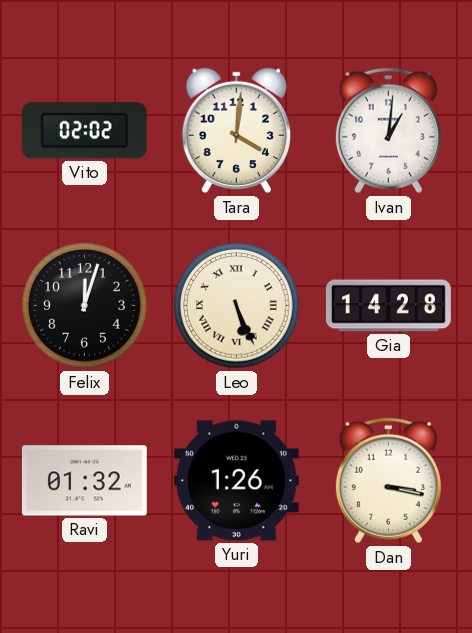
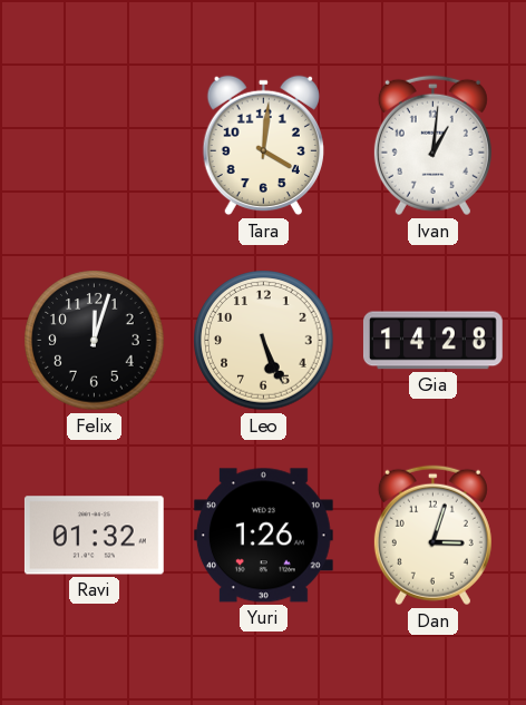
Vito: 02:02 -> none
Leo numerals: Roman -> Arabic
Dan: 3:17 -> 3:03
